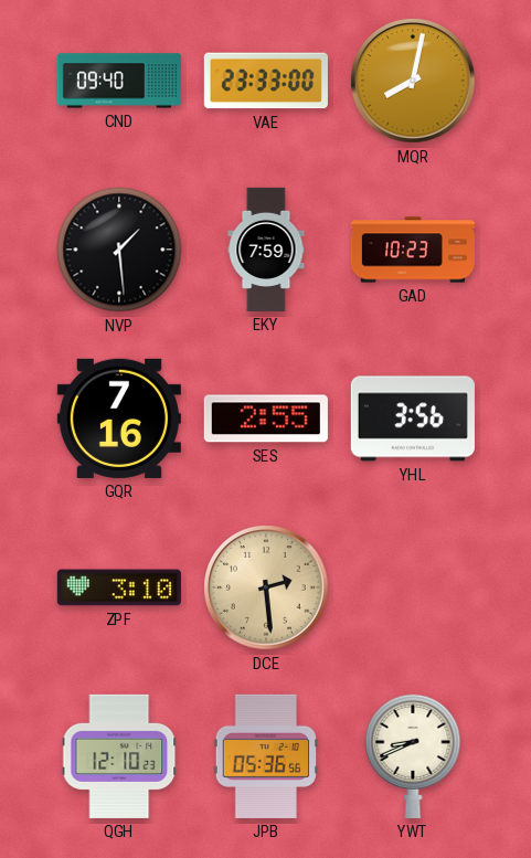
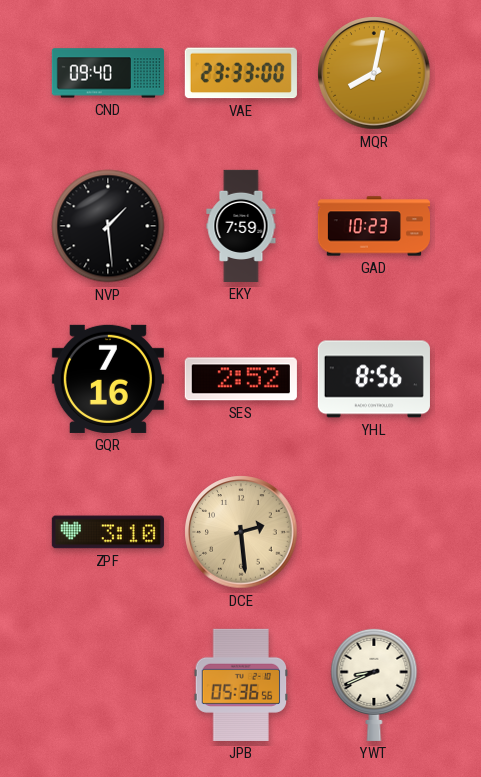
SES: 2:55 -> 2:52
YHL: 3:56 -> 8:56
QGH: 12:10 -> none
